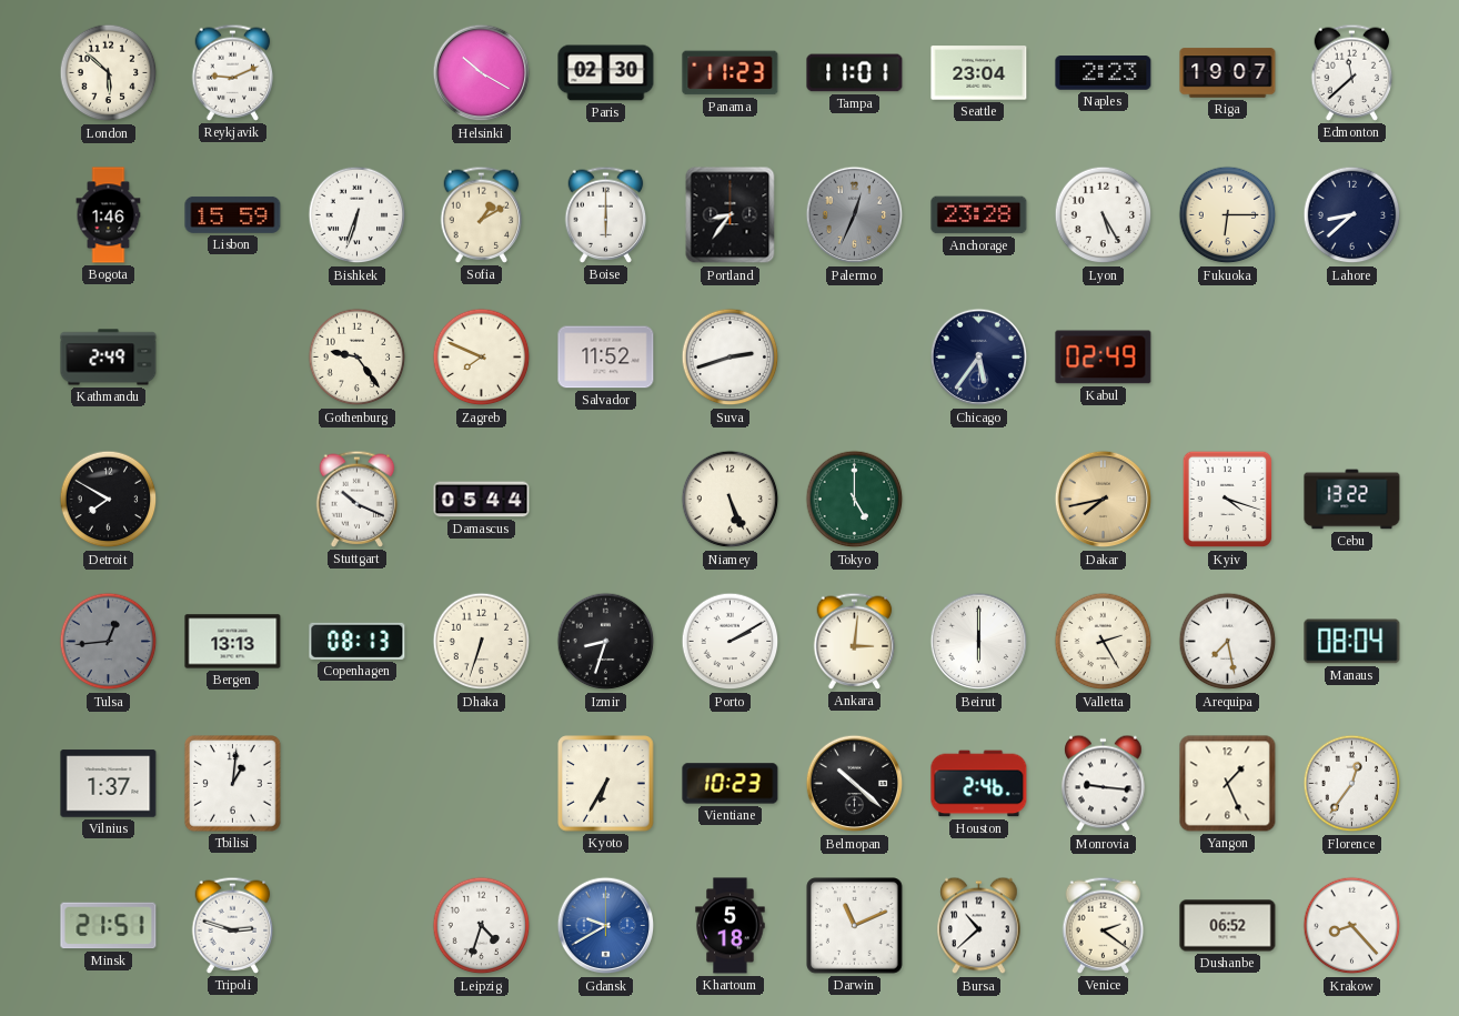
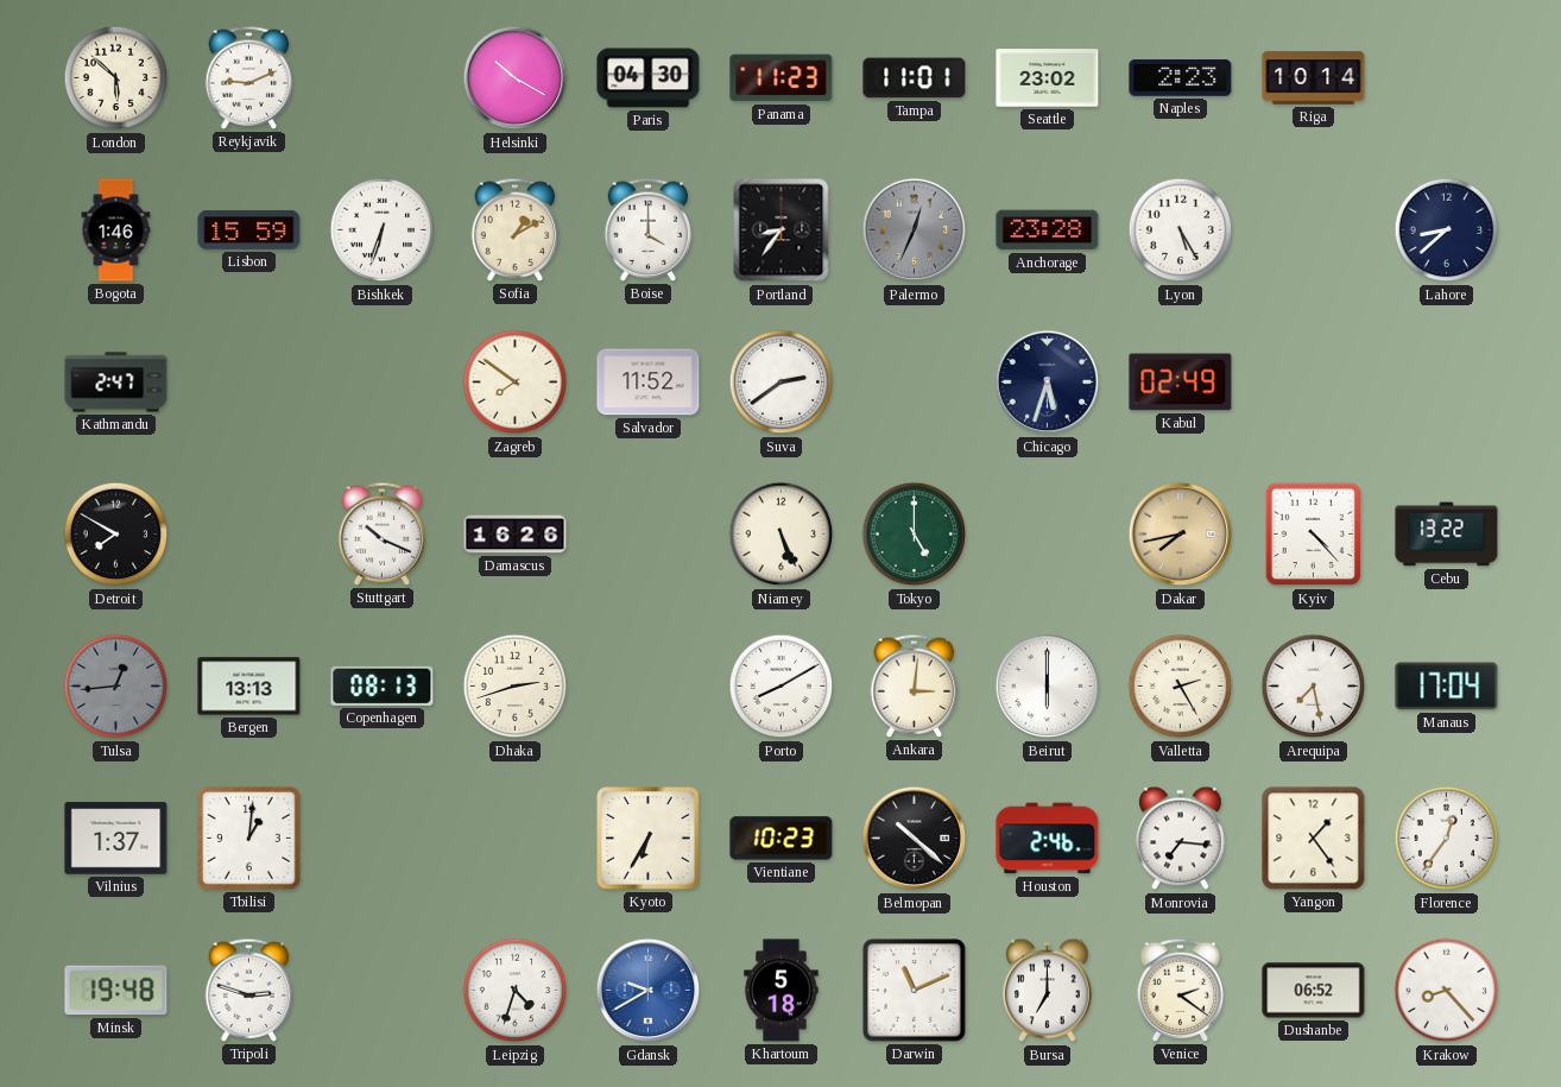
Paris: 02:30 -> 04:30
Seattle: 23:04 -> 23:02
Riga: 19:07 -> 10:14
Edmonton: 11:38 -> none
Boise: 6:00 -> 4:00
Fukuoka: 6:15 -> none
Kathmandu: 2:49 -> 2:47
Gothenburg: 9:24 -> none
Zagreb: 7:49 -> 7:51
Suva: 2:42 -> 2:39
Chicago: 5:36 -> 5:33
Damascus: 05:44 -> 16:26
Kyiv: 4:18 -> 4:23
Dhaka: 6:33 -> 2:42
Izmir: 8:33 -> none
Porto: 2:10 -> 8:10
Manaus: 08:04 -> 17:04
Monrovia: 9:16 -> 7:16
Yangon: 1:26 -> 1:24
Minsk: 21:51 -> 19:48
Bursa: 10:38 -> 7:00
